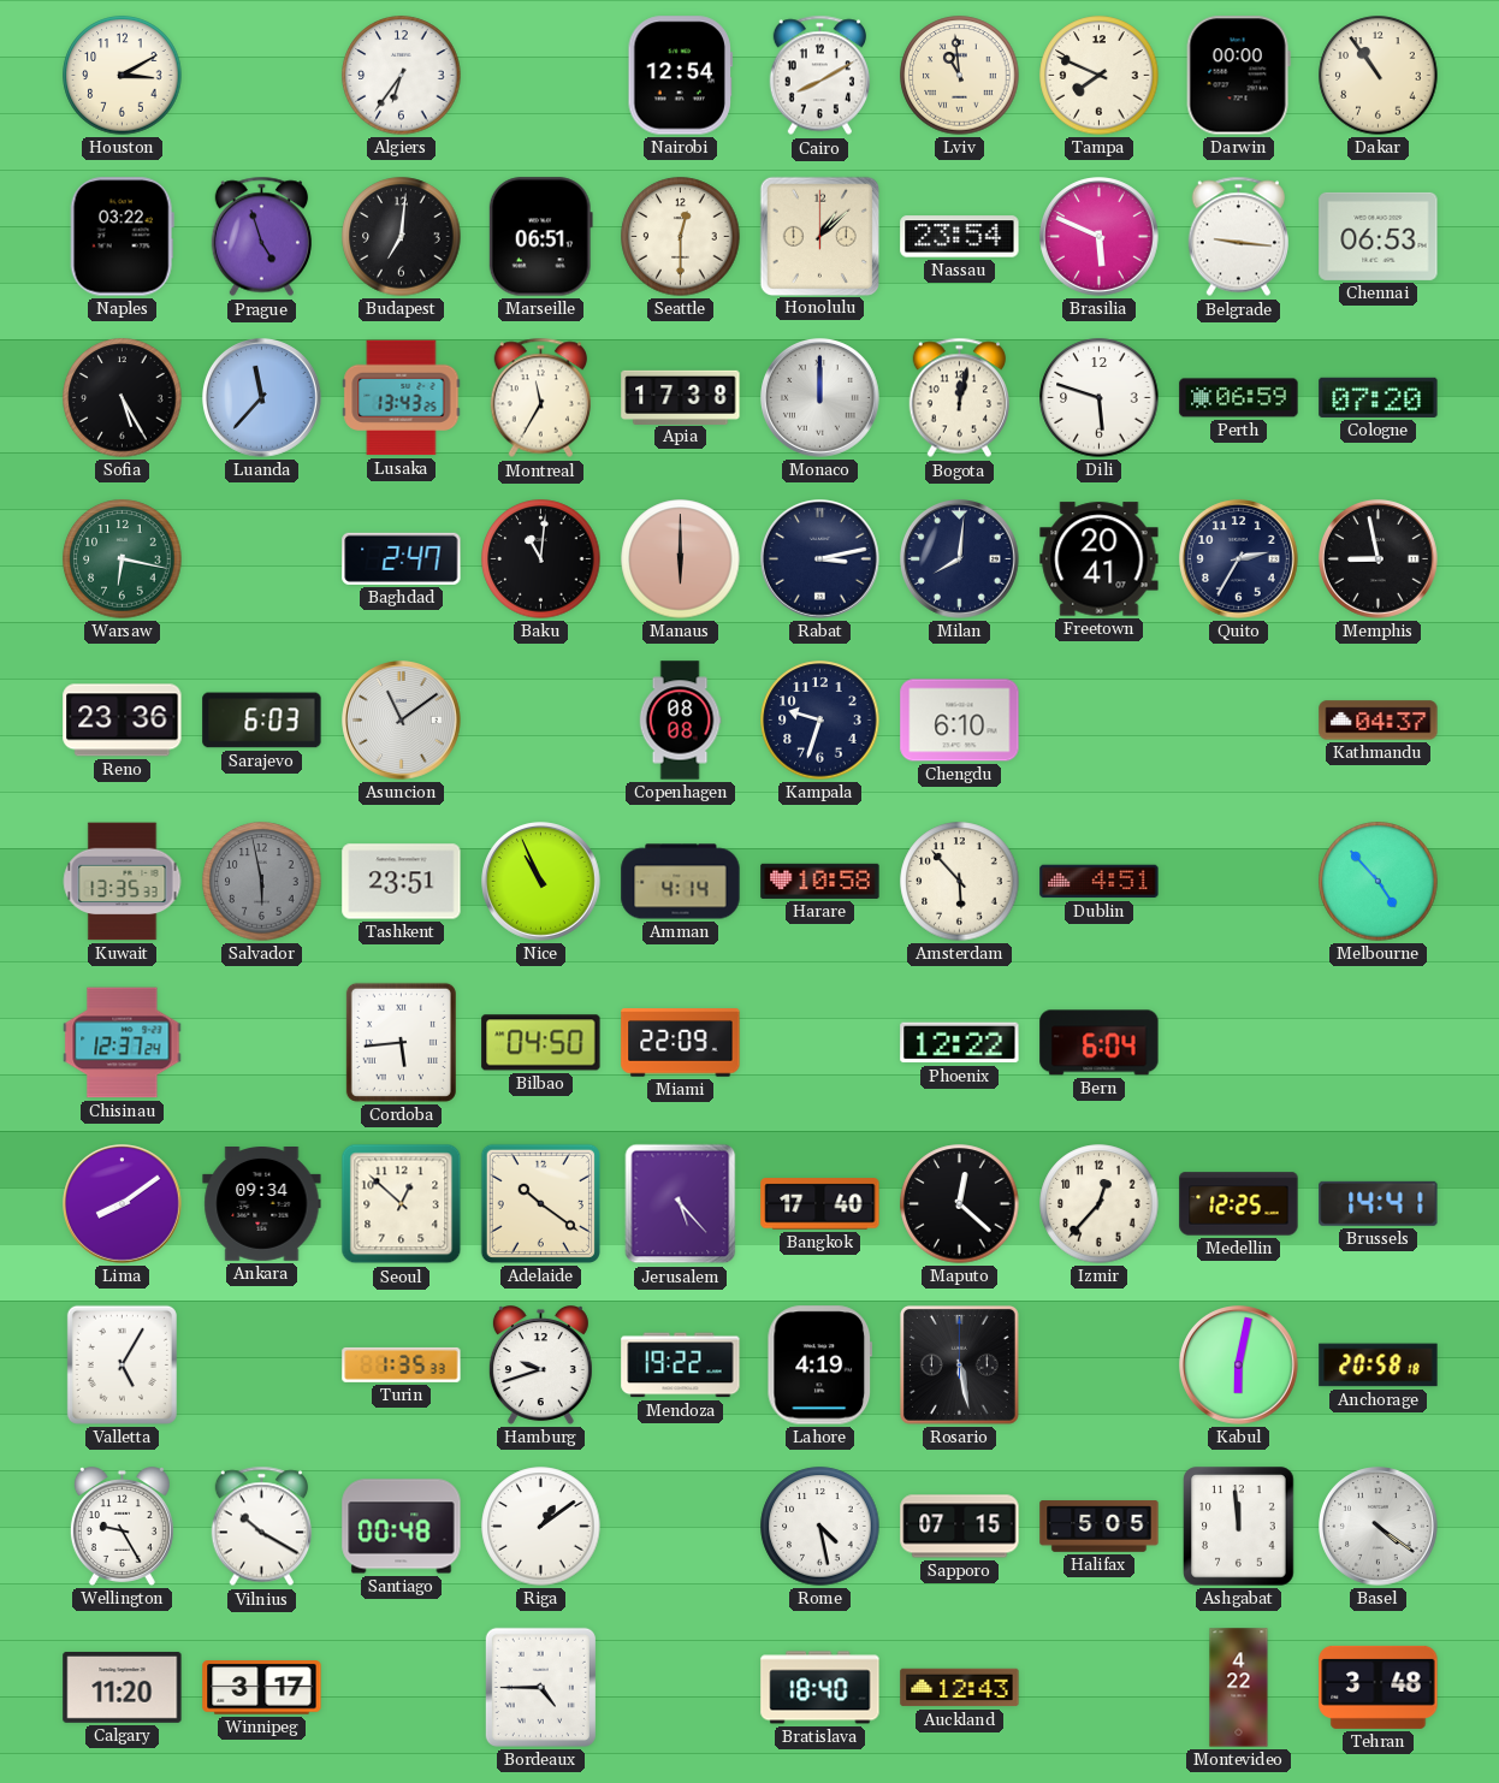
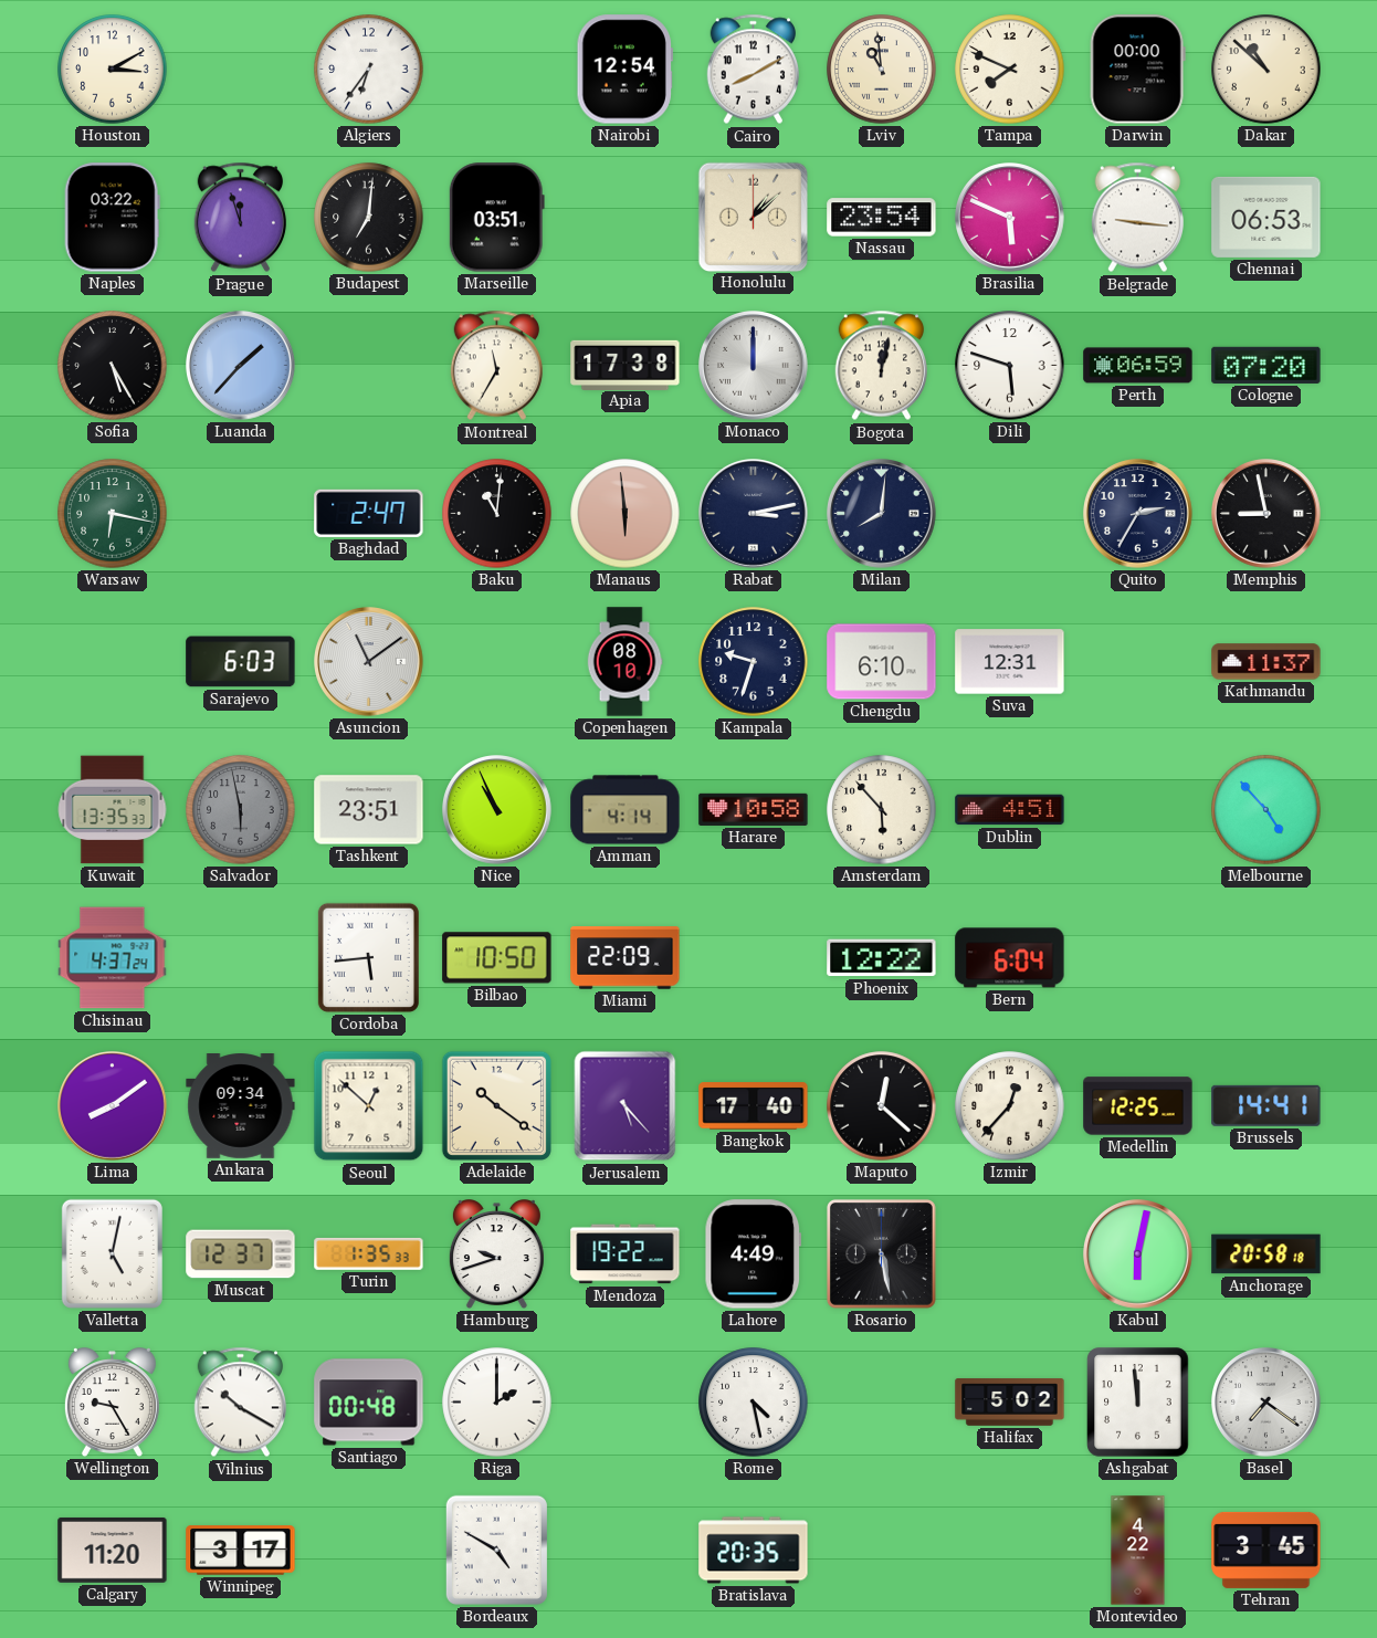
Dakar: 10:54 -> 10:52
Prague: 4:57 -> 11:57
Marseille: 06:51 -> 03:51
Seattle: 12:30 -> none
Luanda: 11:37 -> 1:37
Lusaka: 13:43 -> none
Manaus: 6:00 -> 5:59
Freetown: 20:41 -> none
Reno: 23:36 -> none
Copenhagen: 08:08 -> 08:10
Suva: none -> 12:31
Kathmandu: 04:37 -> 11:37
Chisinau: 12:37 -> 4:37
Bilbao: 04:50 -> 10:50
Valletta: 5:05 -> 5:02
Muscat: none -> 12:37
Lahore: 4:19 -> 4:49
Riga: 1:09 -> 2:00
Sapporo: 07:15 -> none
Halifax: 5:05 -> 5:02
Basel: 4:21 -> 7:21
Bordeaux: 4:45 -> 4:50
Bratislava: 18:40 -> 20:35
Auckland: 12:43 -> none
Tehran: 3:48 -> 3:45
